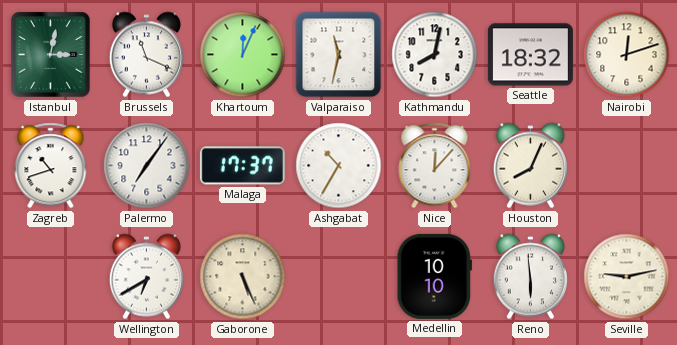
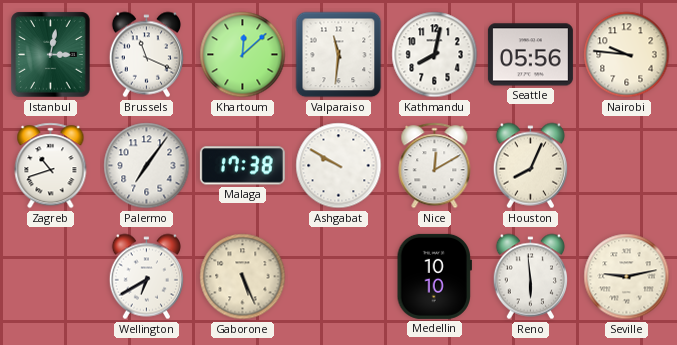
Khartoum: 12:04 -> 12:08
Valparaiso: 11:32 -> 11:31
Seattle: 18:32 -> 05:56
Nairobi: 12:12 -> 9:46
Malaga: 17:37 -> 17:38
Ashgabat: 10:35 -> 9:50
Nice: 12:07 -> 12:10
